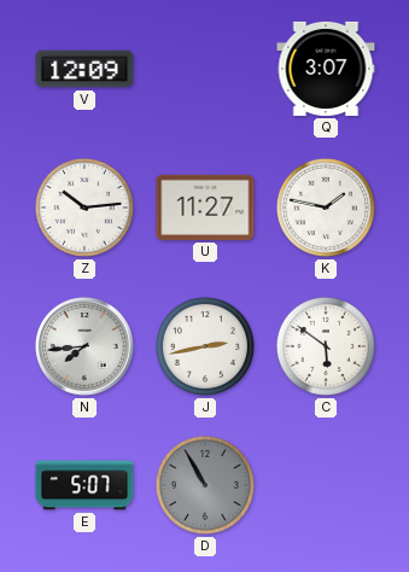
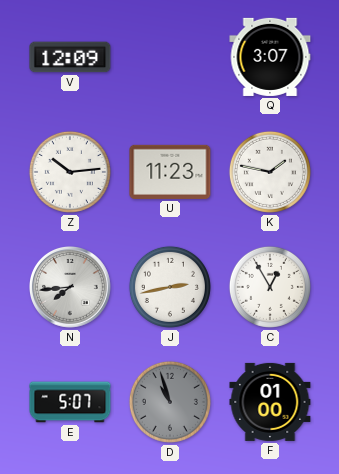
U: 11:27 -> 11:23
C: 5:51 -> 12:55
D: 10:55 -> 10:57
F: none -> 01:00
